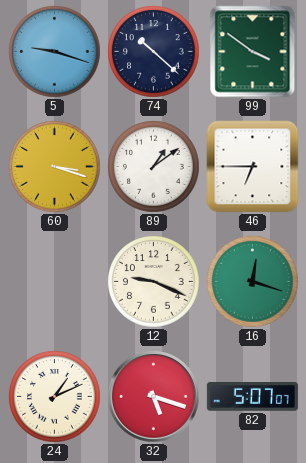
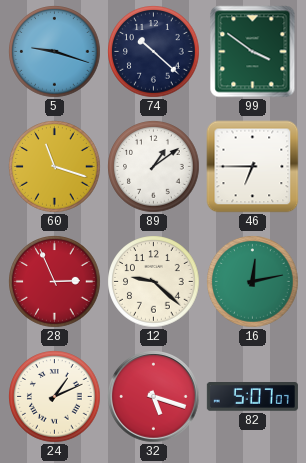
60: 3:18 -> 11:18
28: none -> 2:56
12: 9:19 -> 9:22
16: 12:18 -> 12:13
